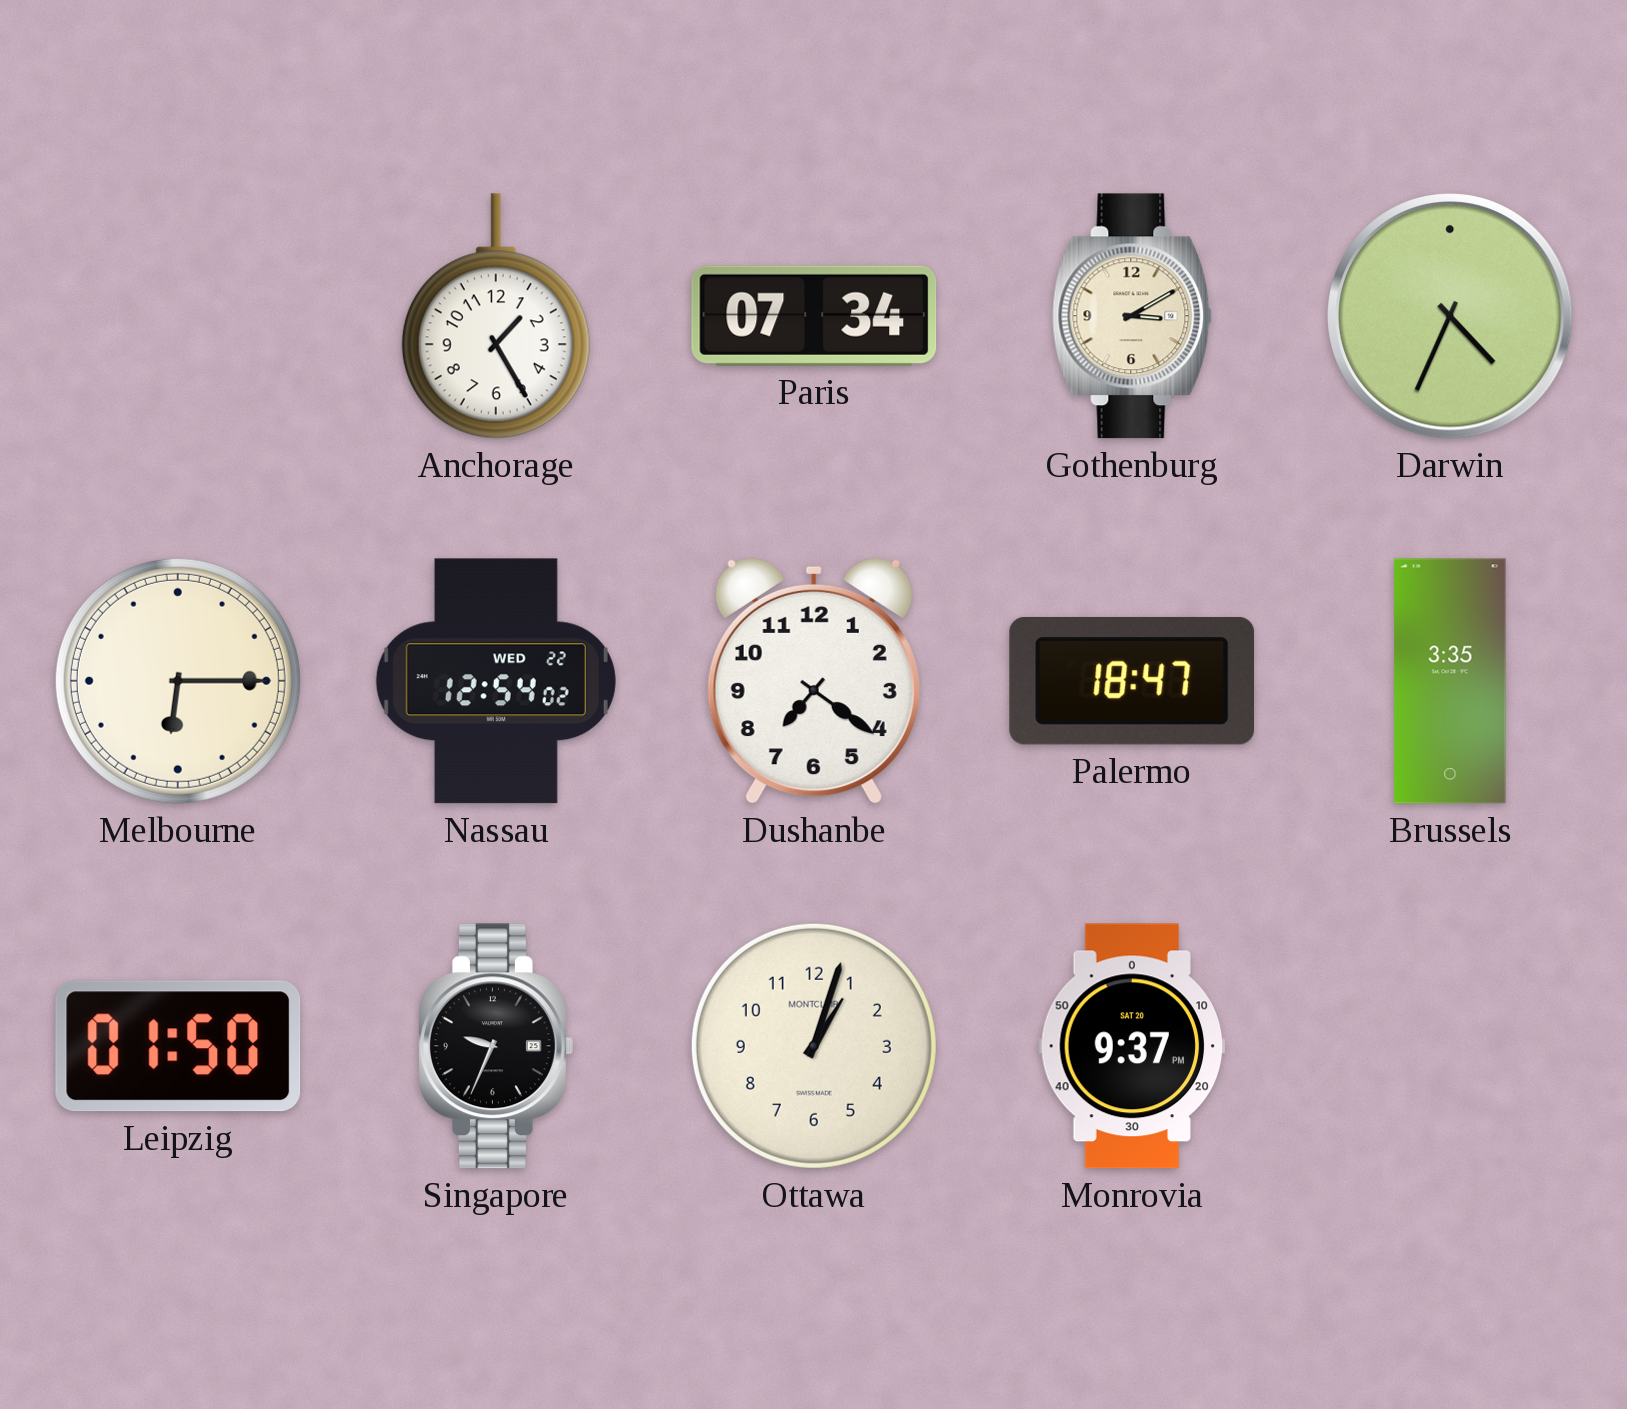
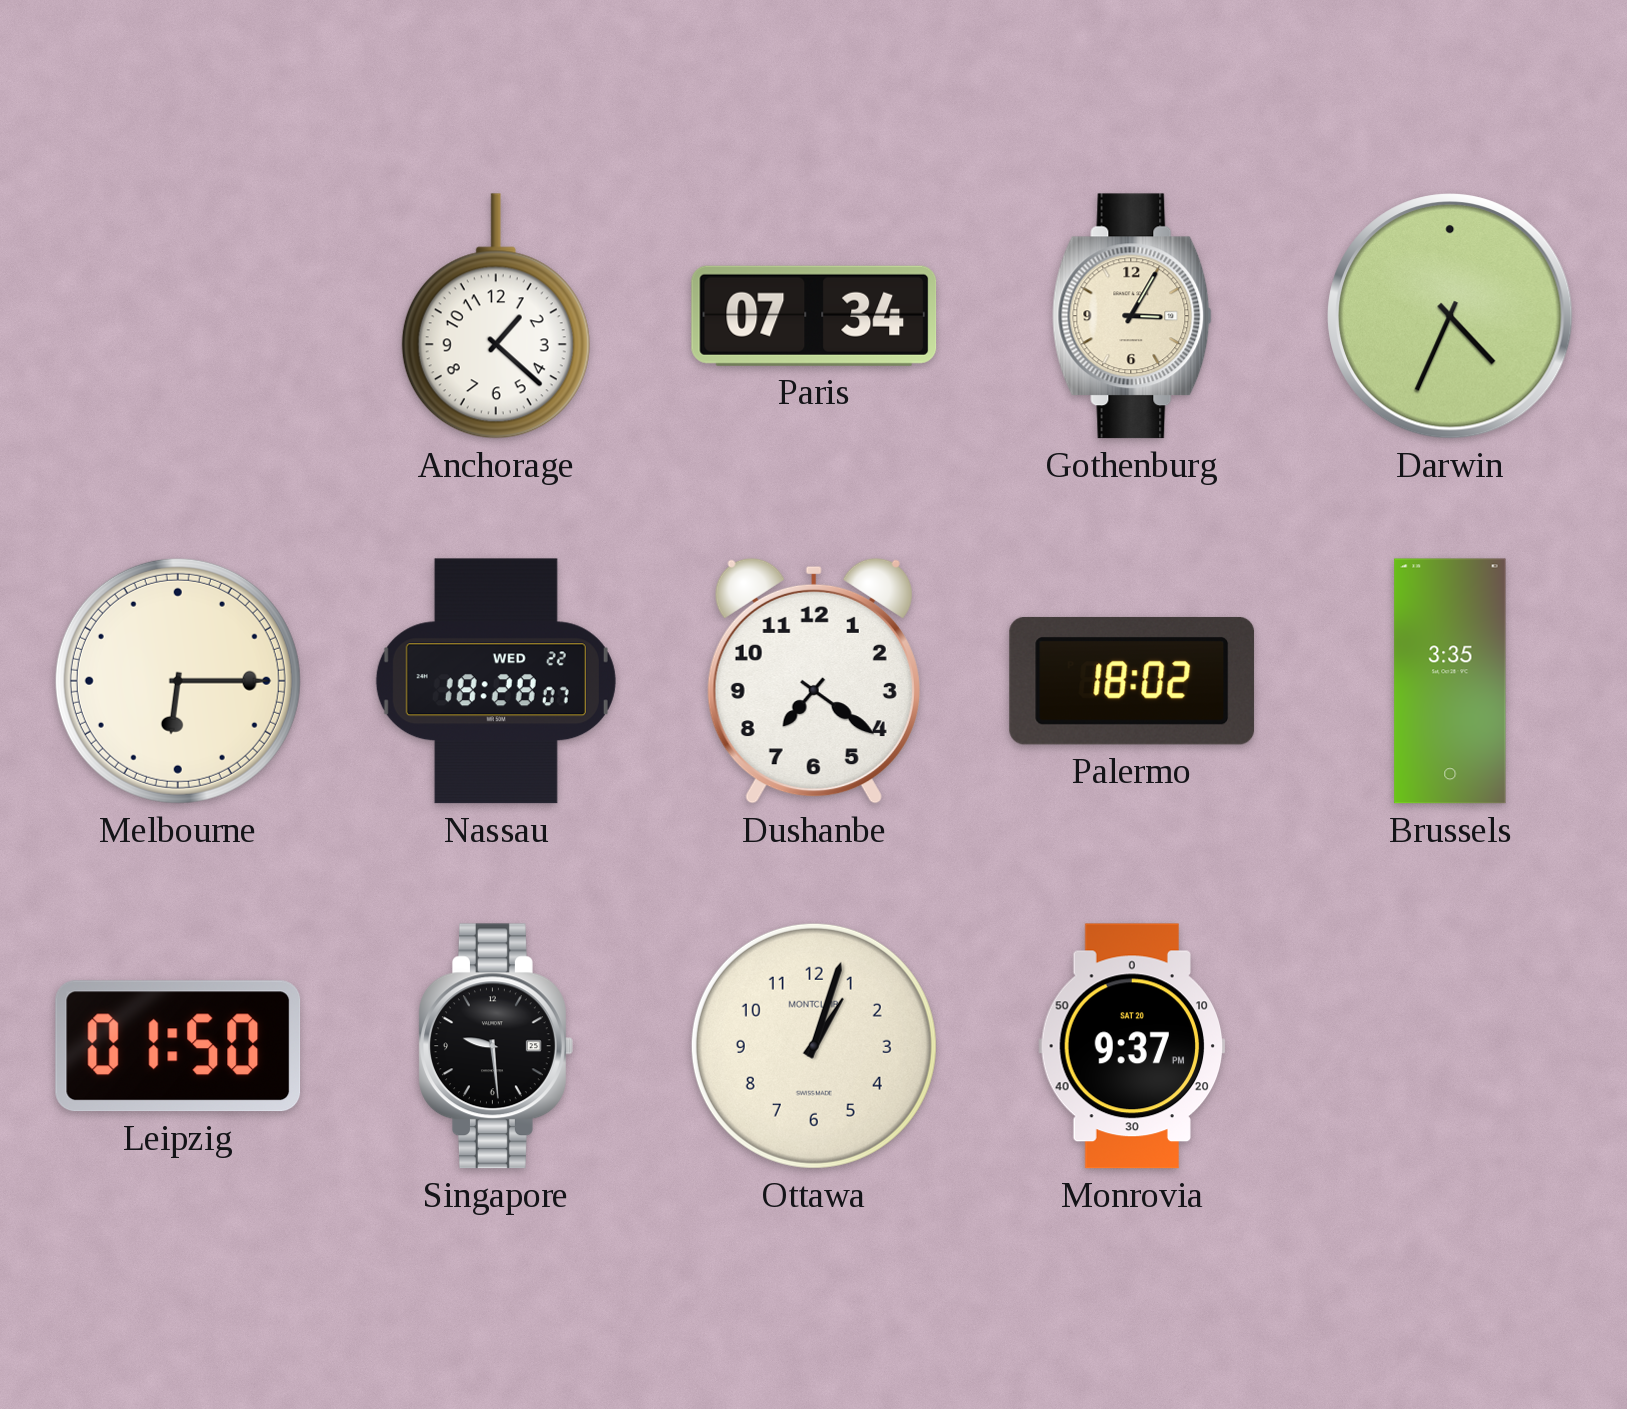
Anchorage: 1:25 -> 1:22
Gothenburg: 3:10 -> 3:05
Nassau: 12:54 -> 18:28
Palermo: 18:47 -> 18:02
Singapore: 9:34 -> 9:29
